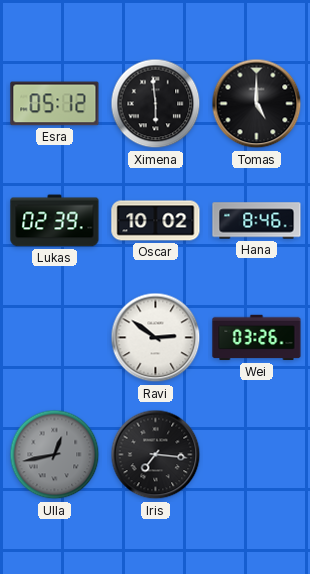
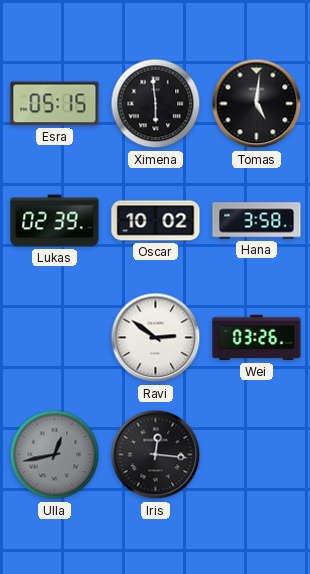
Esra: 05:12 -> 05:15
Tomas: 5:00 -> 5:01
Hana: 8:46 -> 3:58
Iris: 7:16 -> 12:16
